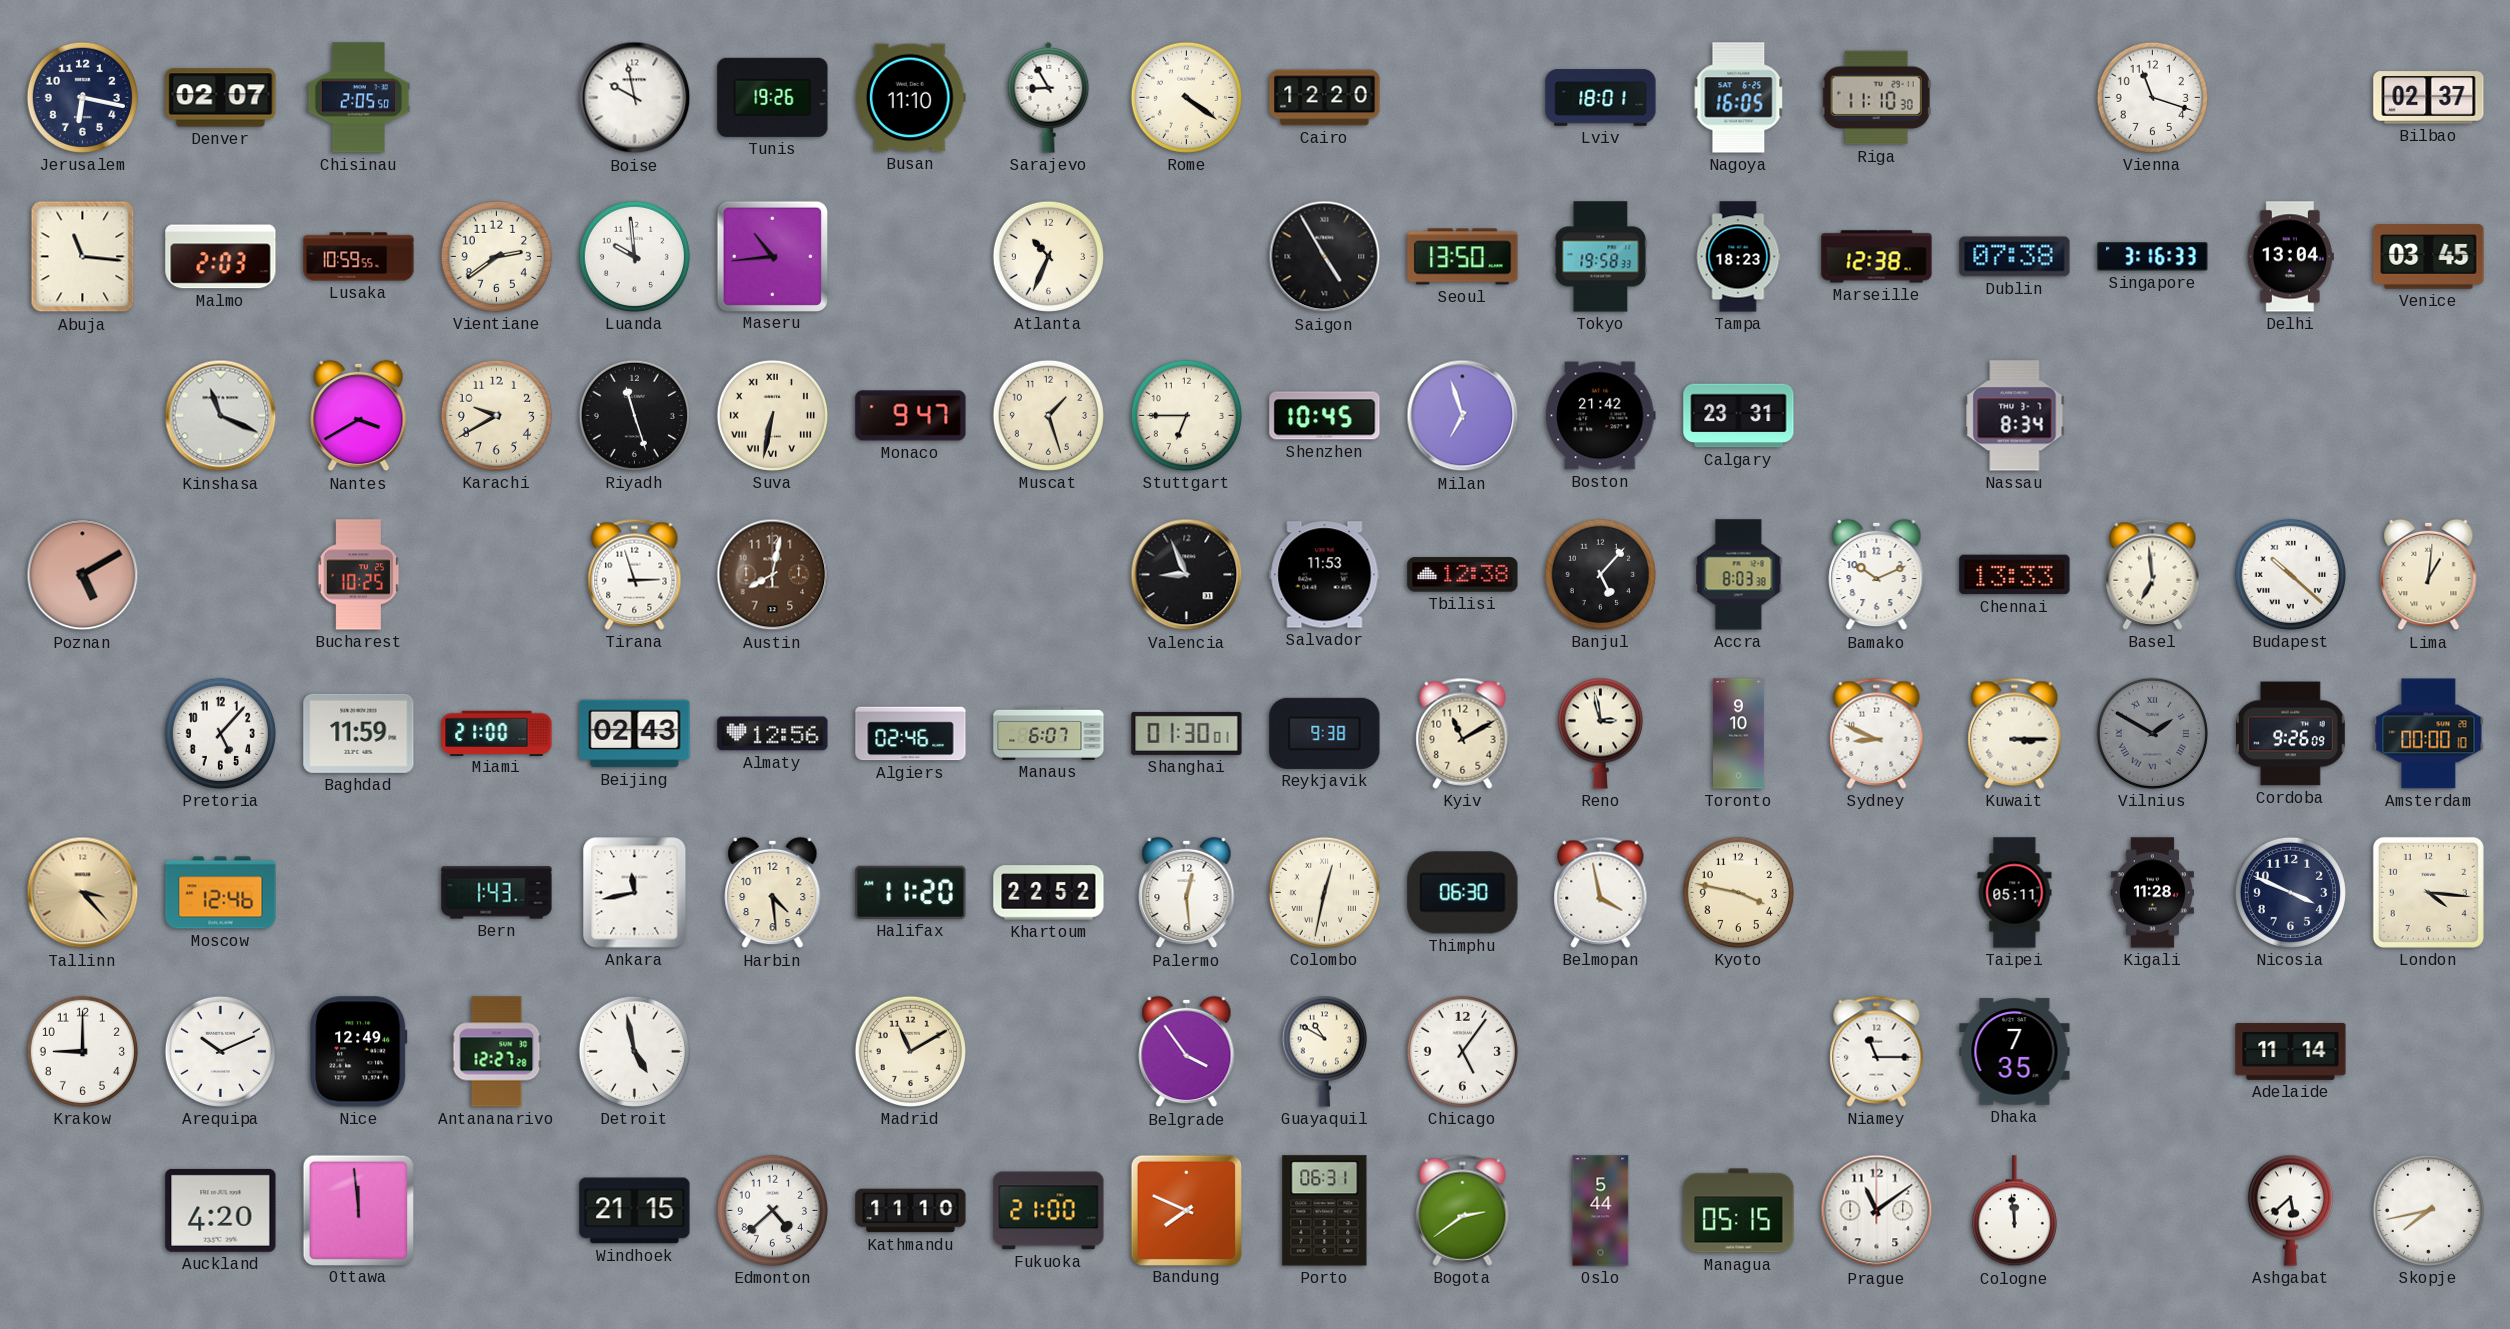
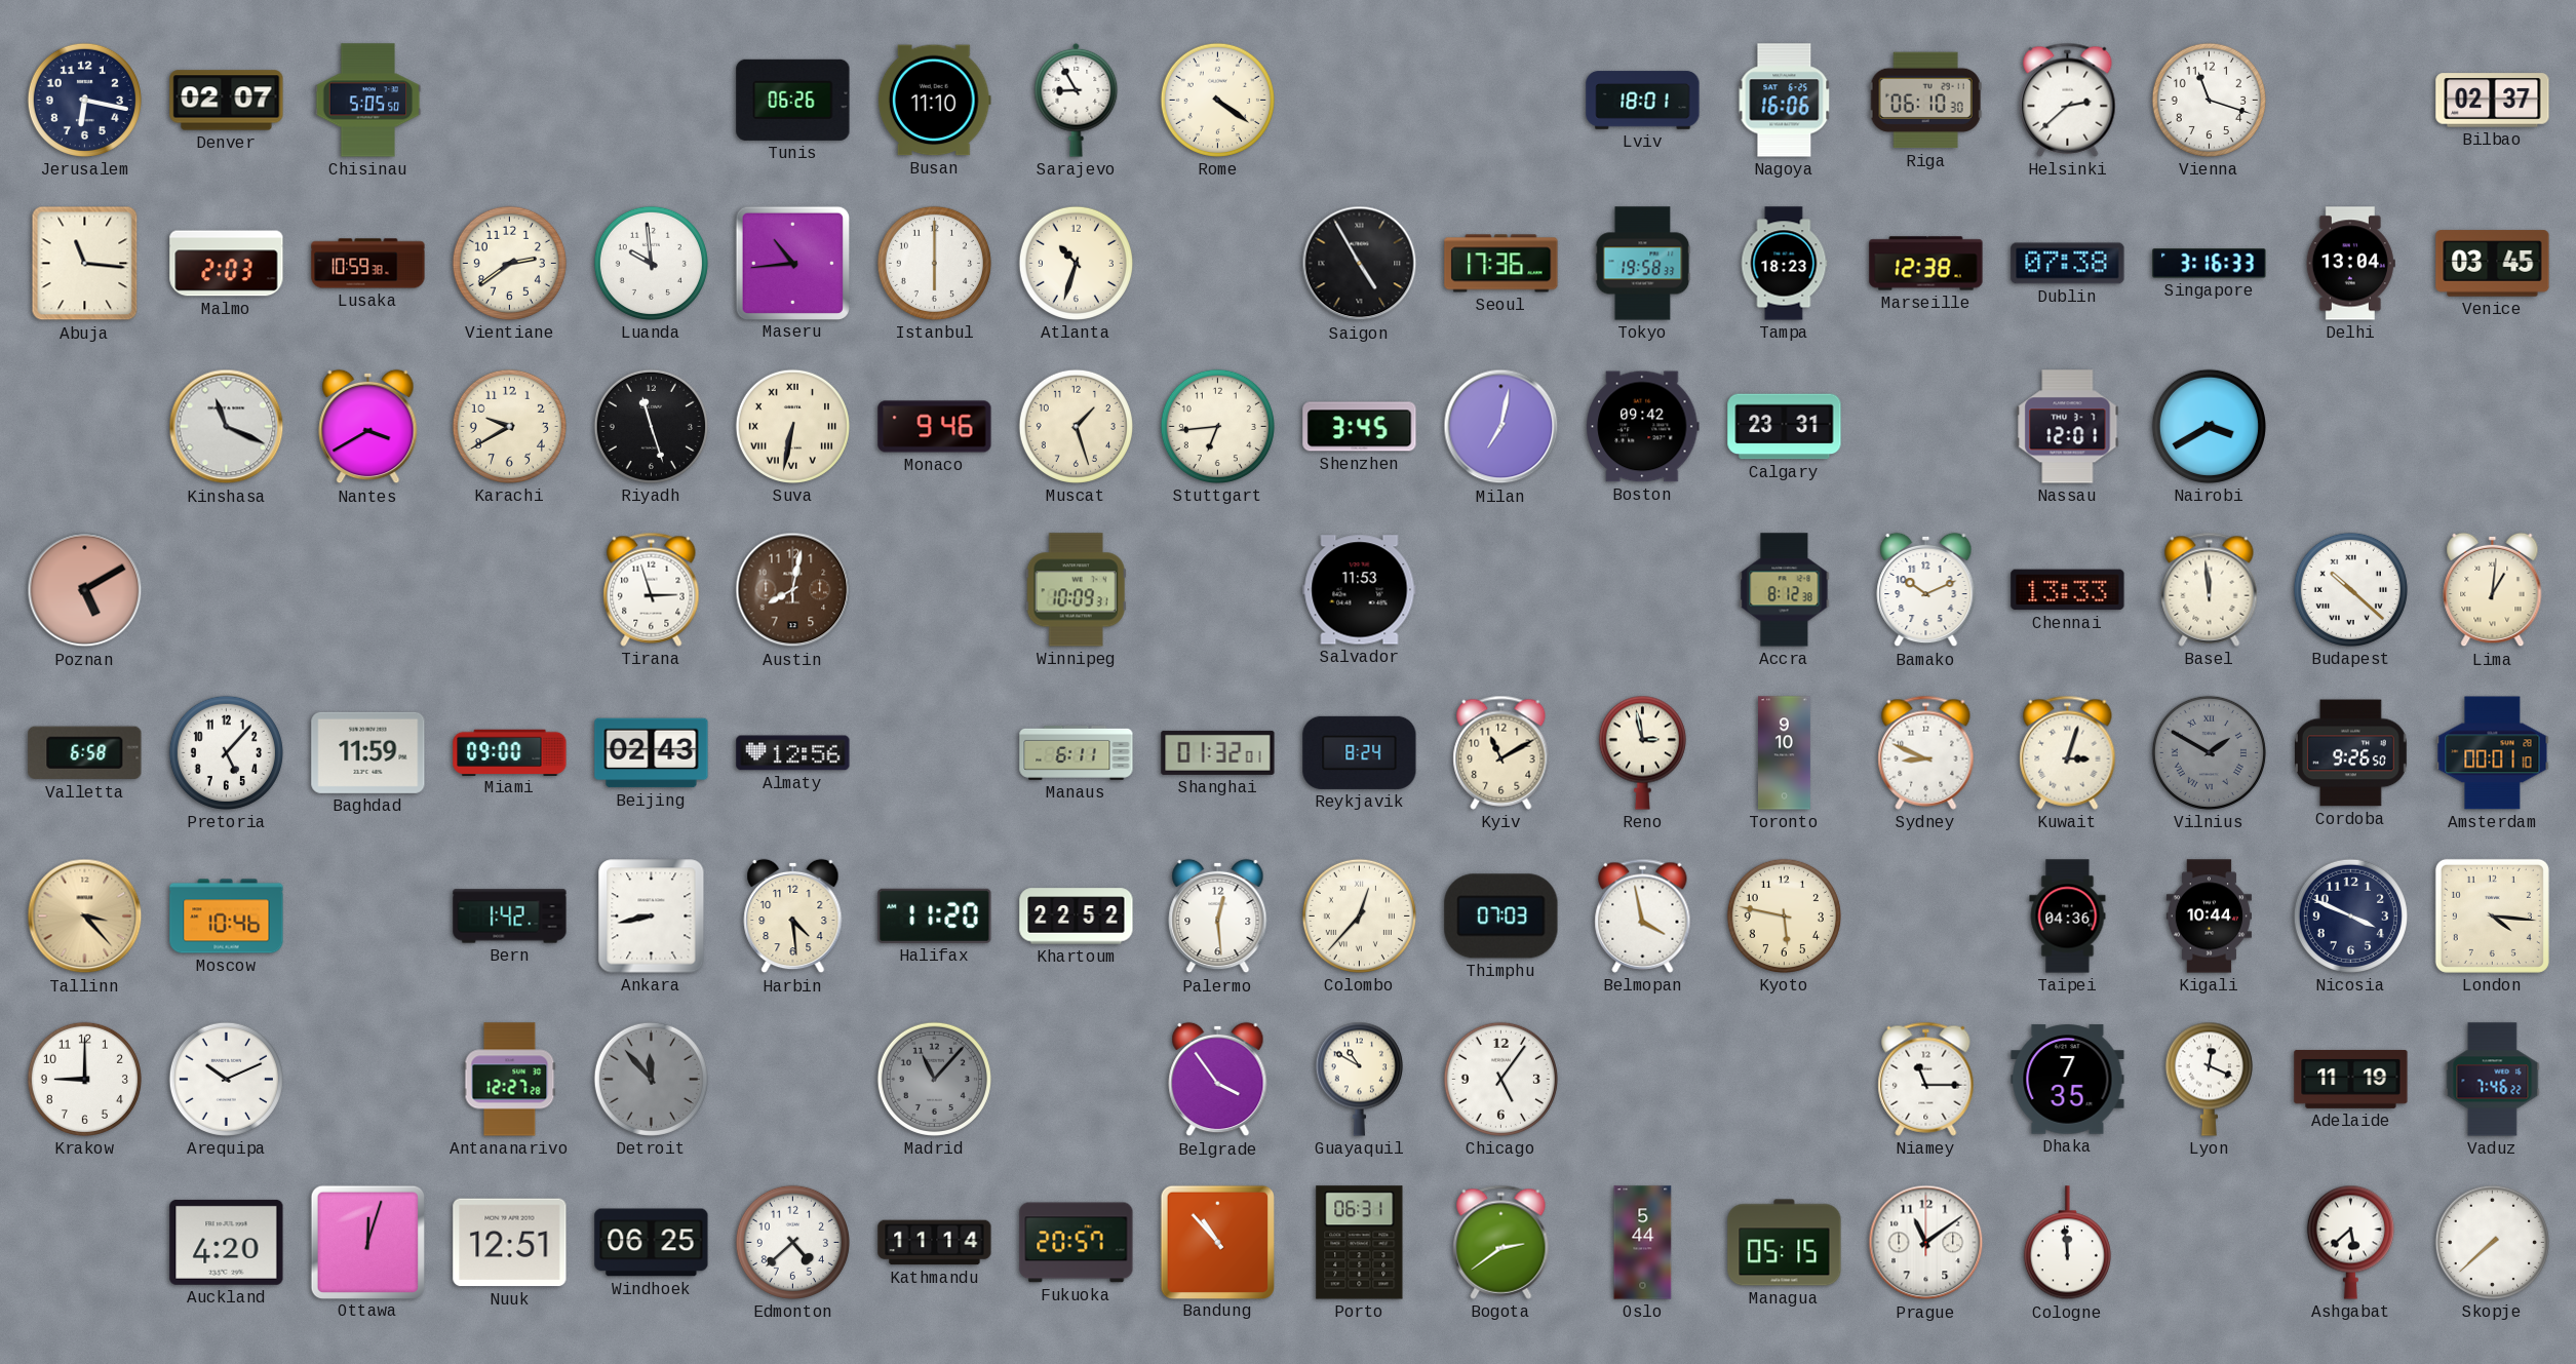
Chisinau: 2:05 -> 5:05
Boise: 9:58 -> none
Tunis: 19:26 -> 06:26
Cairo: 12:20 -> none
Nagoya: 16:05 -> 16:06
Riga: 11:10 -> 06:10
Helsinki: none -> 2:38
Lusaka: 10:59:55 -> 10:59:38
Istanbul: none -> 6:00
Atlanta: 10:34 -> 10:33
Seoul: 13:50 -> 17:36
Monaco: 9:47 -> 9:46
Stuttgart: 6:45 -> 6:44
Shenzhen: 10:45 -> 3:45
Milan: 6:57 -> 7:02
Boston: 21:42 -> 09:42
Nassau: 8:34 -> 12:01
Nairobi: none -> 3:40
Bucharest: 10:25 -> none
Winnipeg: none -> 10:09
Valencia: 8:56 -> none
Tbilisi: 12:38 -> none
Banjul: 5:07 -> none
Accra: 8:03 -> 8:12
Basel: 6:59 -> 11:59
Valletta: none -> 6:58
Miami: 21:00 -> 09:00
Algiers: 02:46 -> none
Manaus: 6:07 -> 6:11
Shanghai: 01:30 -> 01:32
Reykjavik: 9:38 -> 8:24
Kuwait: 3:15 -> 3:03
Cordoba: 9:26:09 -> 9:26:50
Amsterdam: 00:00 -> 00:01
Moscow: 12:46 -> 10:46
Bern: 1:43 -> 1:42
Ankara: 11:43 -> 8:43
Colombo: 12:32 -> 12:37
Thimphu: 06:30 -> 07:03
Kyoto: 3:47 -> 5:47
Taipei: 05:11 -> 04:36
Kigali: 11:28 -> 10:44
Nice: 12:49 -> none
Detroit: 4:58 -> 11:53
Detroit dial: white -> grey
Madrid: 11:10 -> 11:07
Madrid dial: cream -> grey
Lyon: none -> 12:19
Adelaide: 11:14 -> 11:19
Vaduz: none -> 7:46
Ottawa: 11:59 -> 12:03
Nuuk: none -> 12:51
Windhoek: 21:15 -> 06:25
Kathmandu: 11:10 -> 11:14
Fukuoka: 21:00 -> 20:57
Bandung: 7:49 -> 10:53
Skopje: 7:43 -> 7:38
